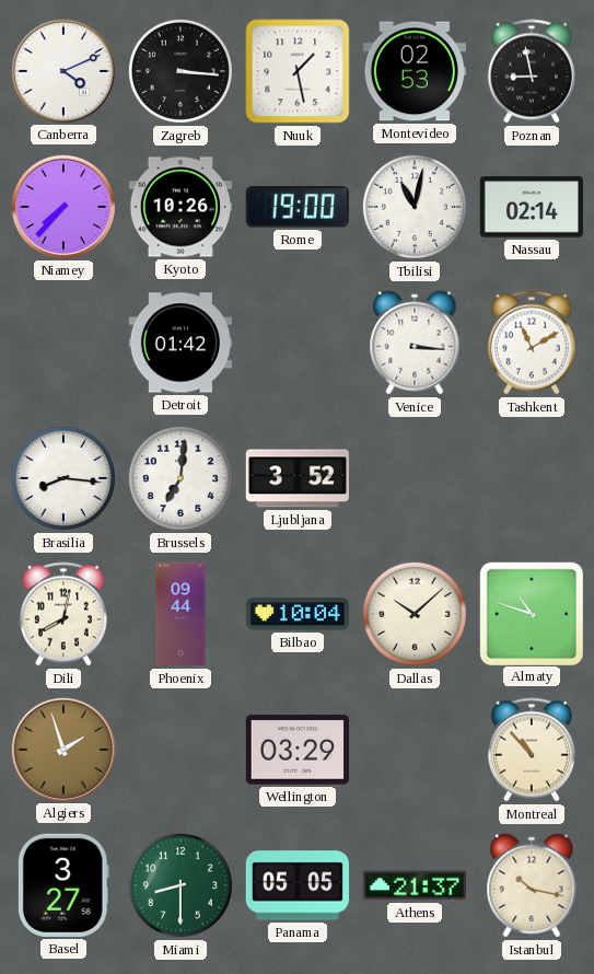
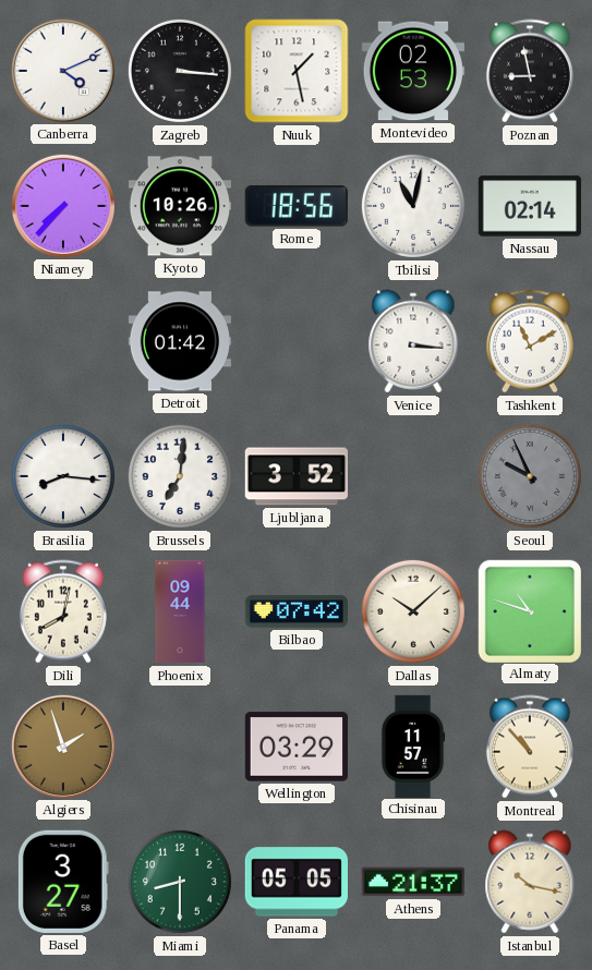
Rome: 19:00 -> 18:56
Seoul: none -> 9:56
Bilbao: 10:04 -> 07:42
Chisinau: none -> 11:57
